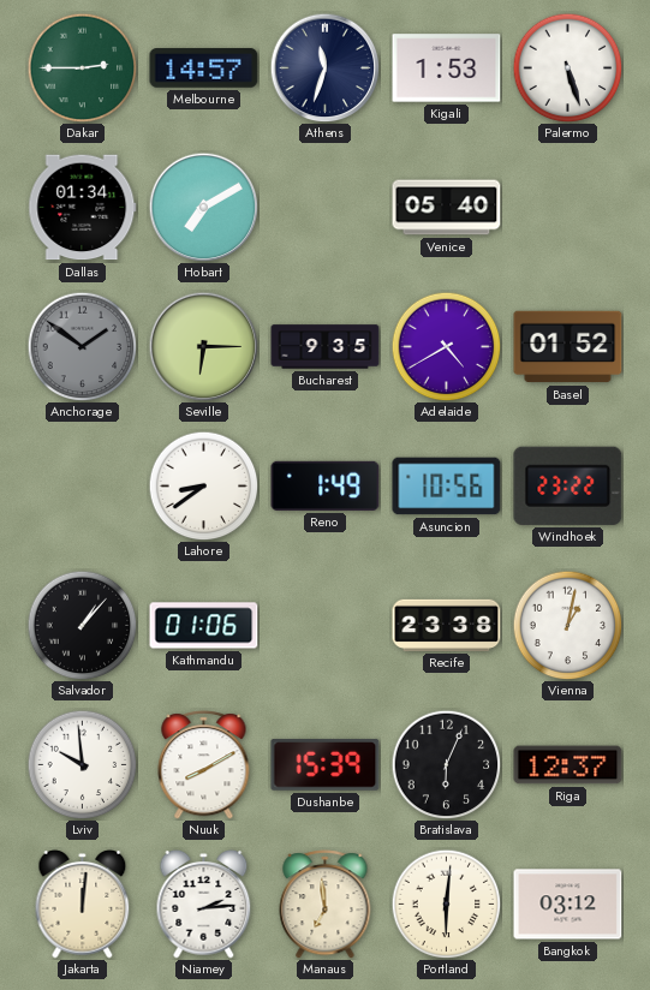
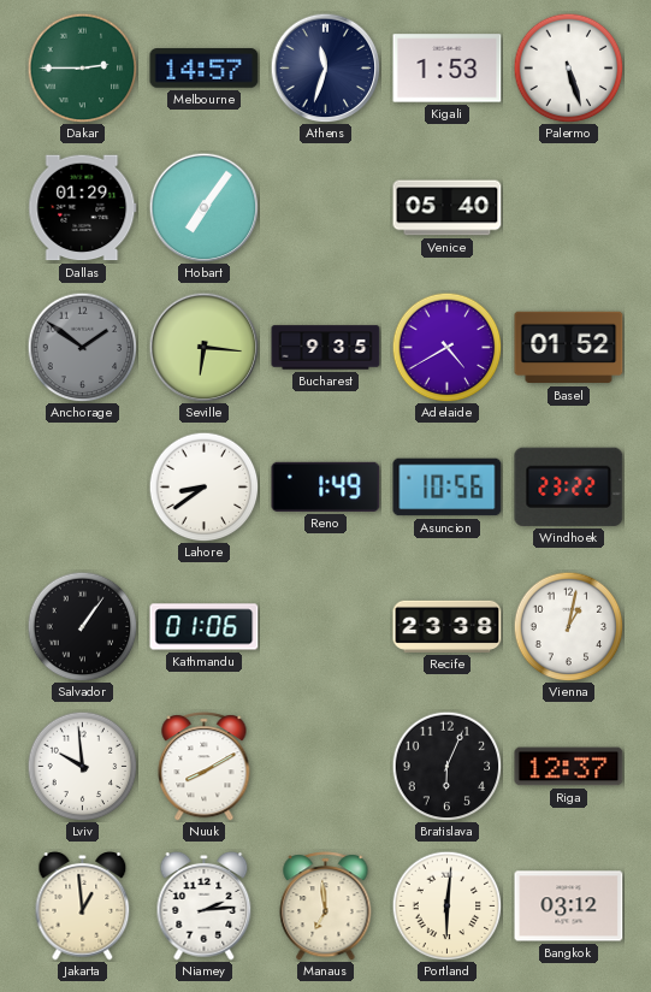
Dallas: 01:34 -> 01:29
Hobart: 7:10 -> 7:06
Seville: 6:15 -> 6:16
Salvador: 1:07 -> 1:06
Dushanbe: 15:39 -> none
Jakarta: 12:01 -> 12:59
